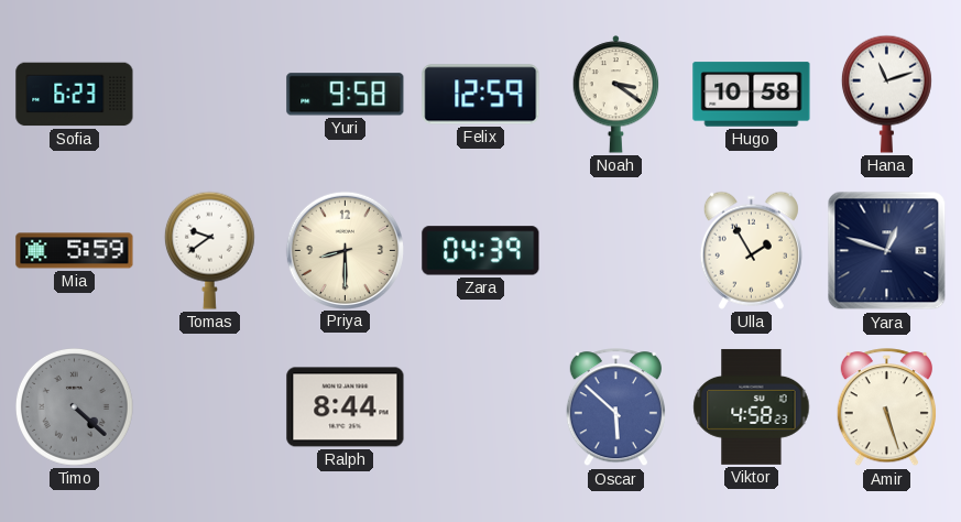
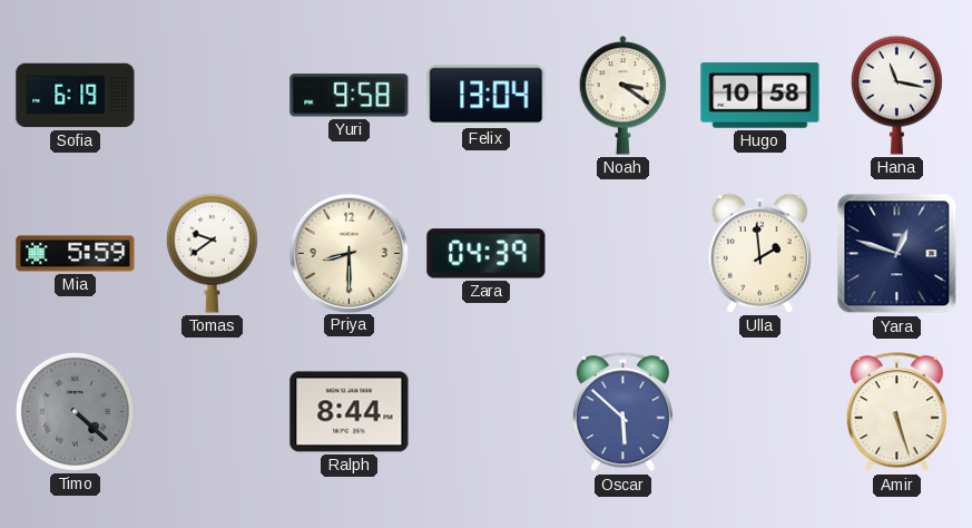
Sofia: 6:23 -> 6:19
Felix: 12:59 -> 13:04
Hana: 11:12 -> 11:17
Ulla: 1:55 -> 1:59
Viktor: 4:58 -> none
